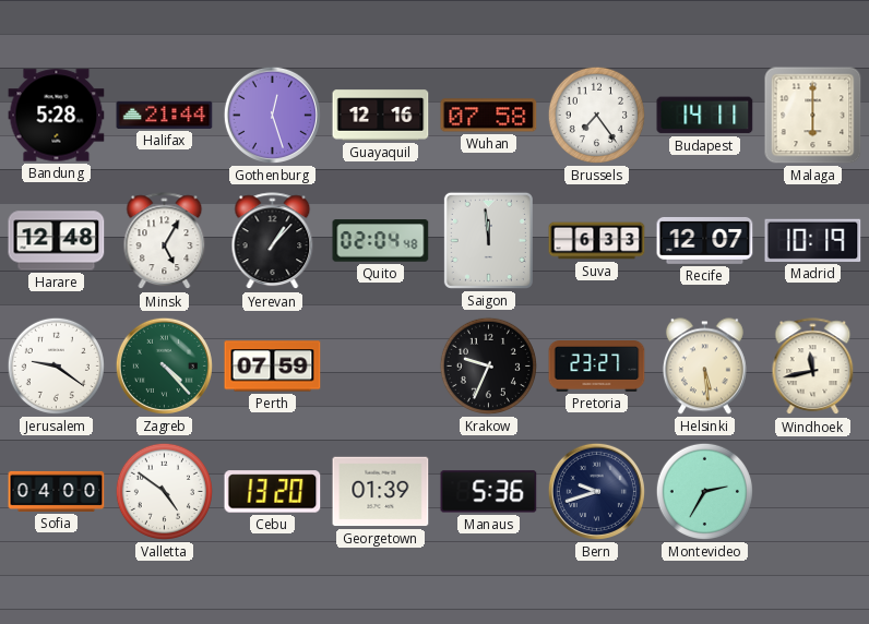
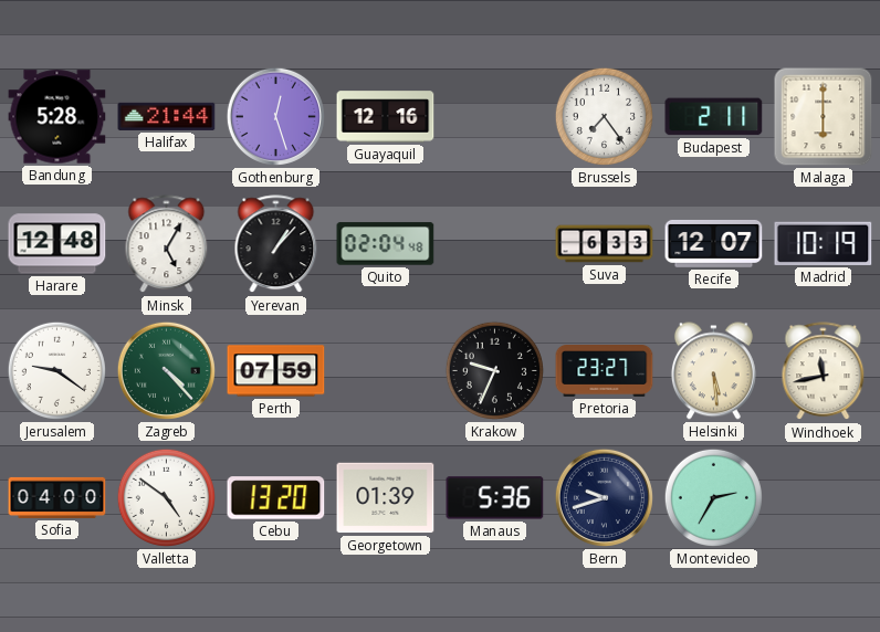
Wuhan: 07:58 -> none
Budapest: 14:11 -> 2:11
Saigon: 11:59 -> none
